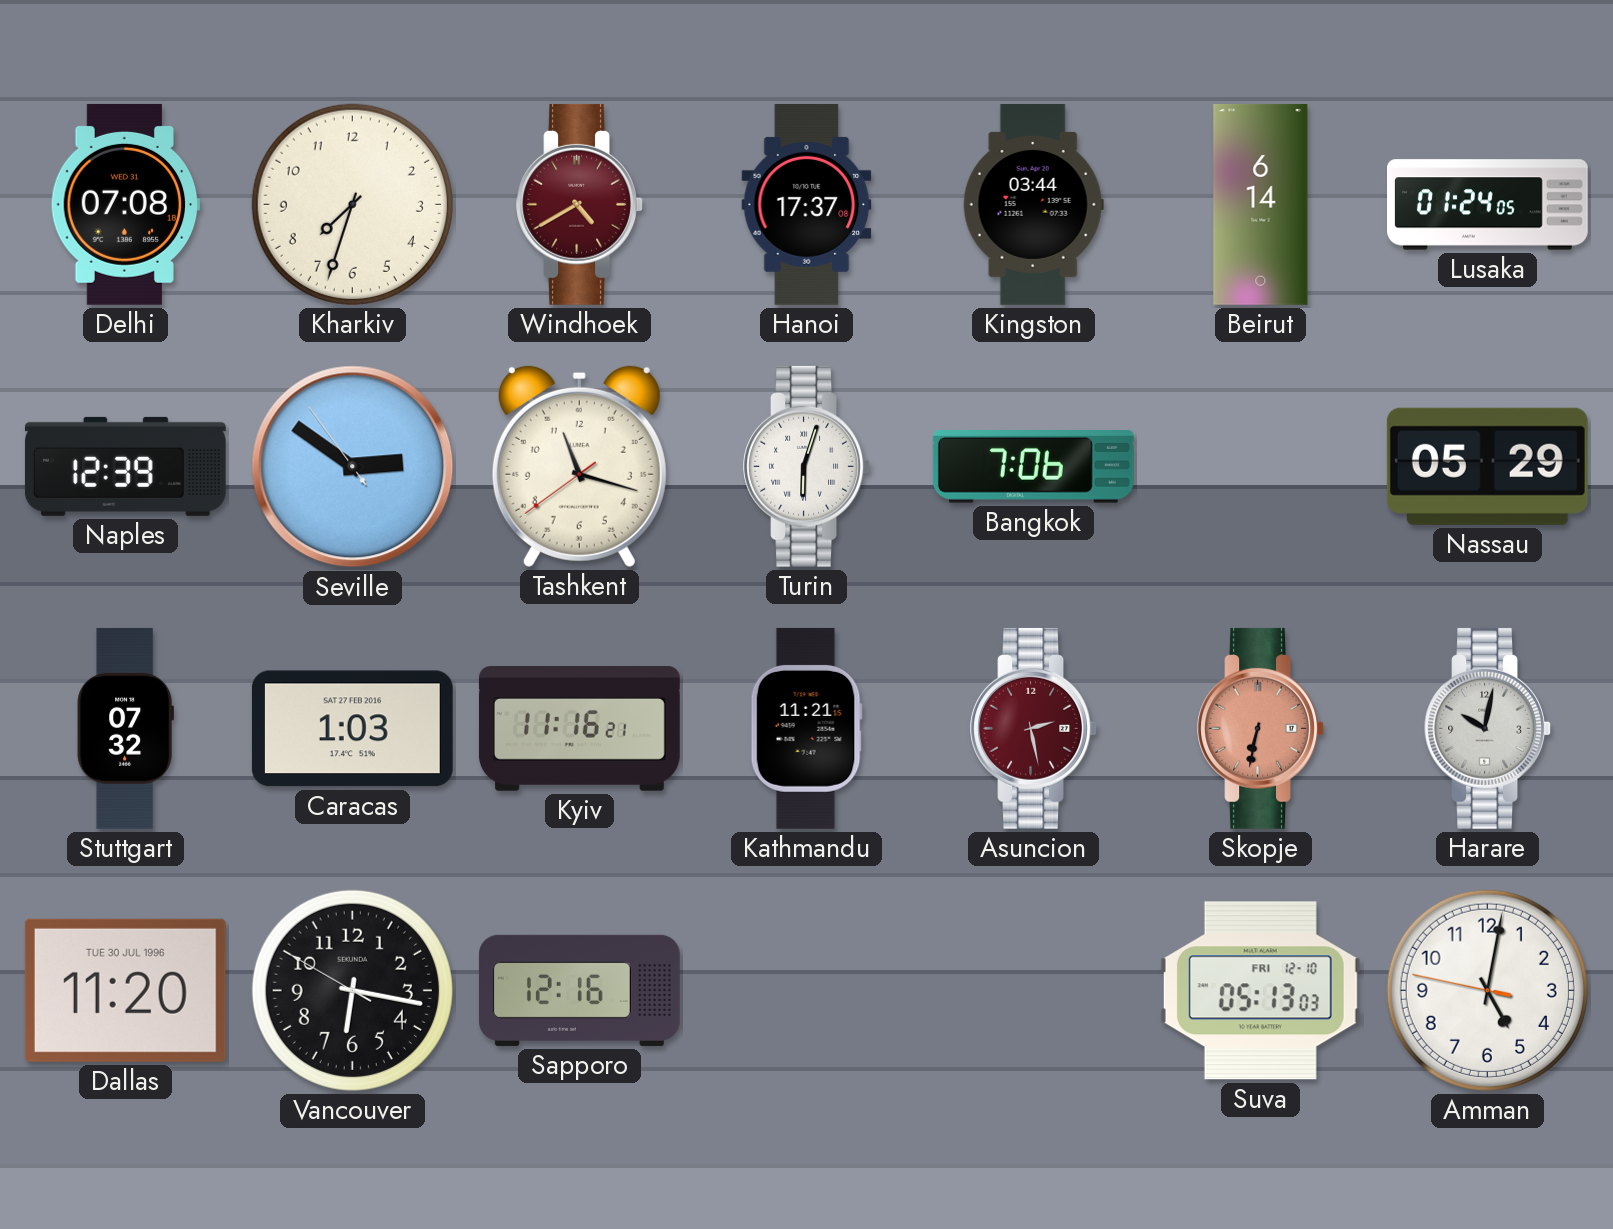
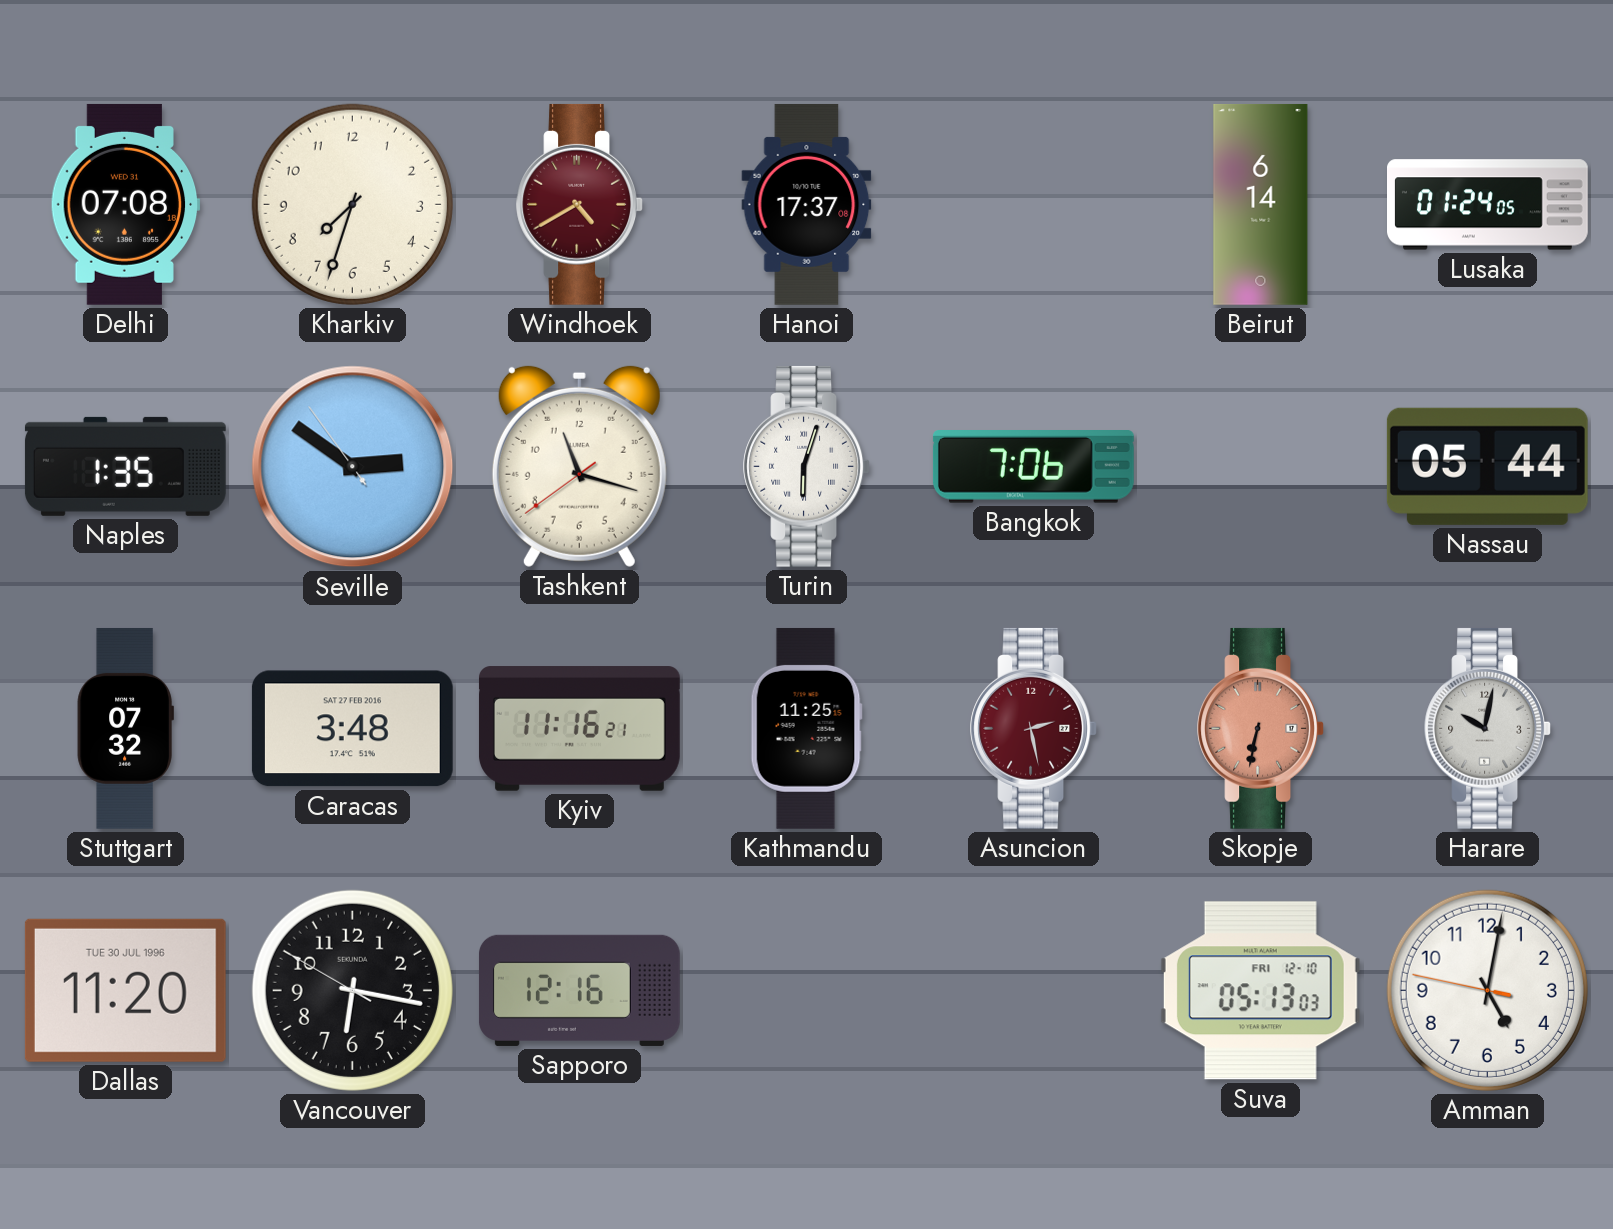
Kingston: 03:44 -> none
Naples: 12:39 -> 1:35
Nassau: 05:29 -> 05:44
Caracas: 1:03 -> 3:48
Kathmandu: 11:21 -> 11:25
